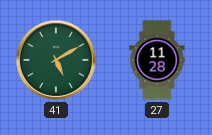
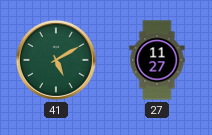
27: 11:28 -> 11:27
